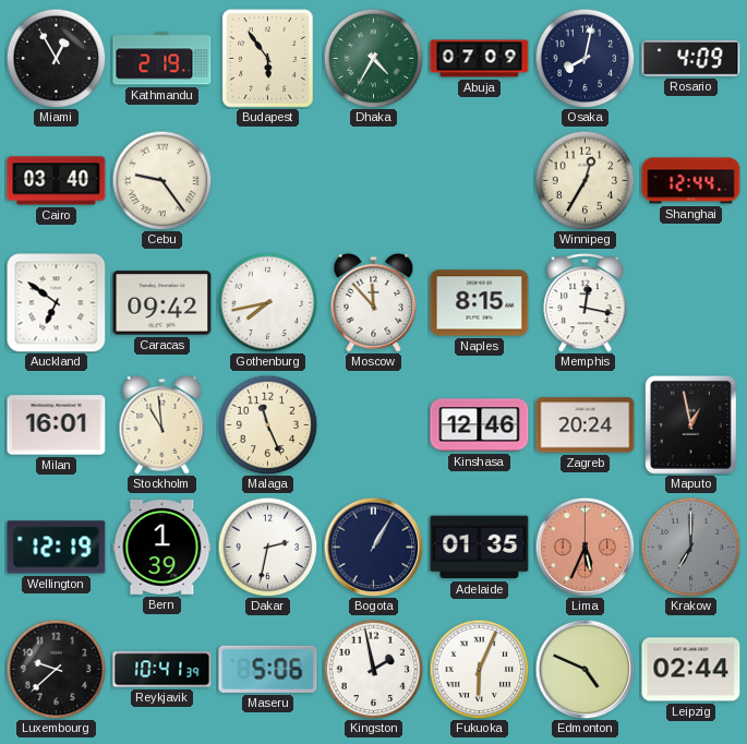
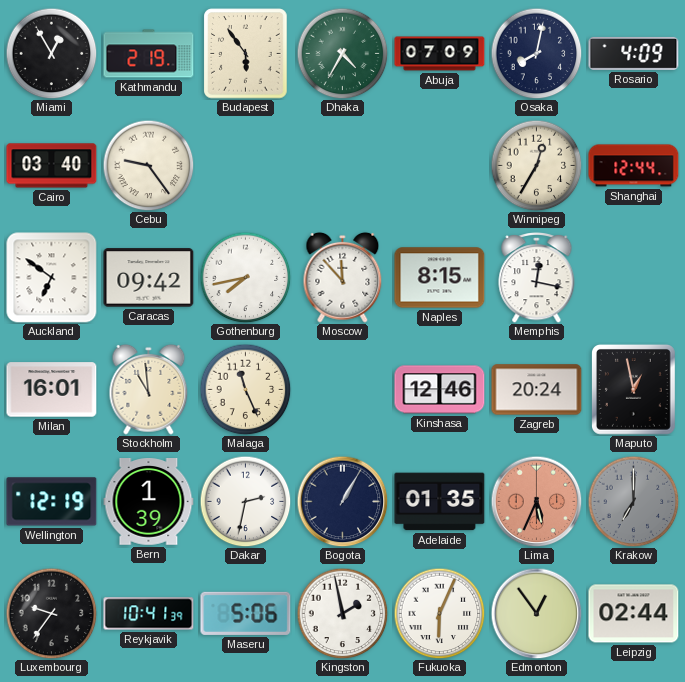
Luxembourg: 9:38 -> 9:36
Edmonton: 4:49 -> 12:54
